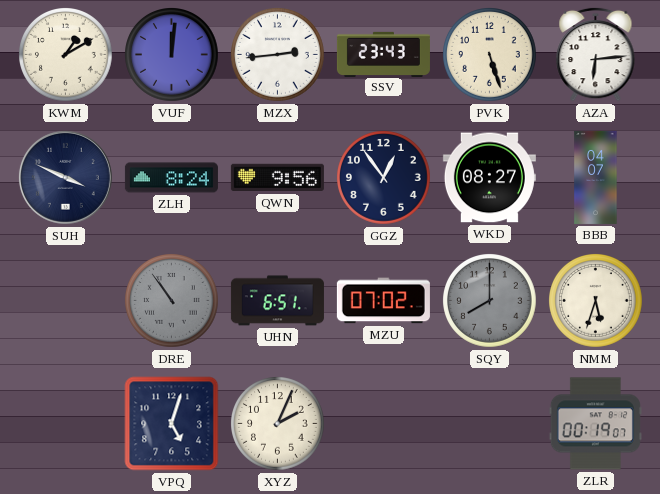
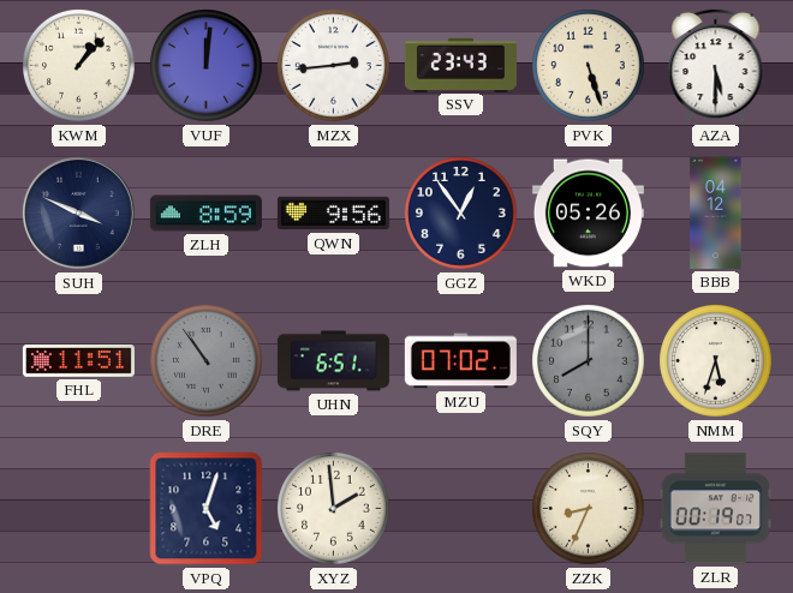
KWM: 1:10 -> 1:07
AZA: 6:14 -> 5:30
ZLH: 8:24 -> 8:59
WKD: 08:27 -> 05:26
BBB: 04:07 -> 04:12
FHL: none -> 11:51
XYZ: 2:04 -> 1:59
ZZK: none -> 8:34
